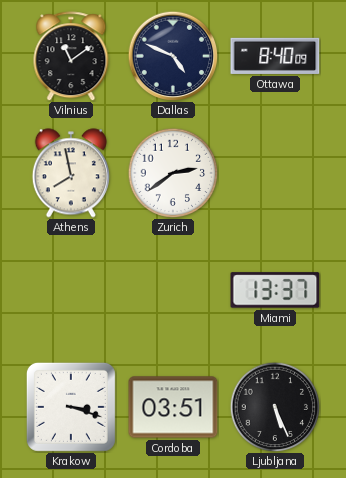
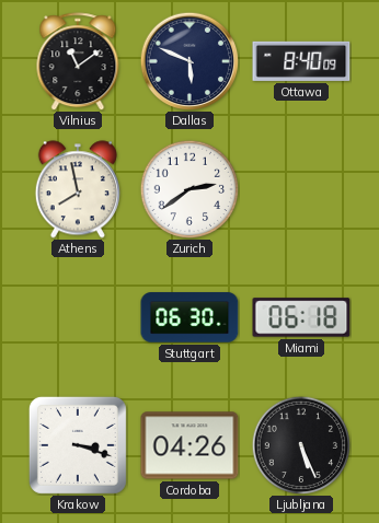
Dallas: 4:49 -> 5:49
Stuttgart: none -> 06:30
Miami: 13:37 -> 06:18
Cordoba: 03:51 -> 04:26
